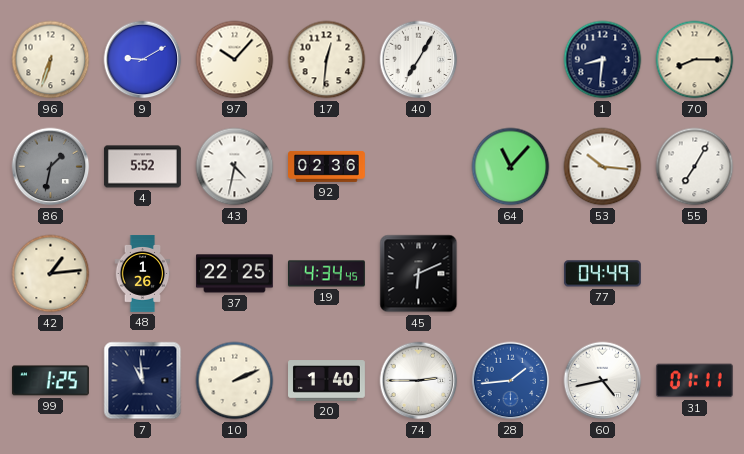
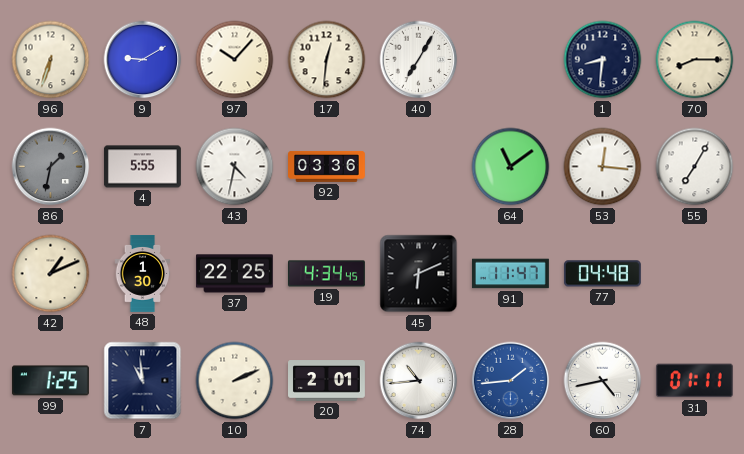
4: 5:52 -> 5:55
92: 02:36 -> 03:36
64: 11:07 -> 11:09
53: 10:16 -> 12:16
42: 1:14 -> 1:11
48: 1:26 -> 1:30
91: none -> 11:47
77: 04:49 -> 04:48
20: 1:40 -> 2:01
74: 2:45 -> 10:44
